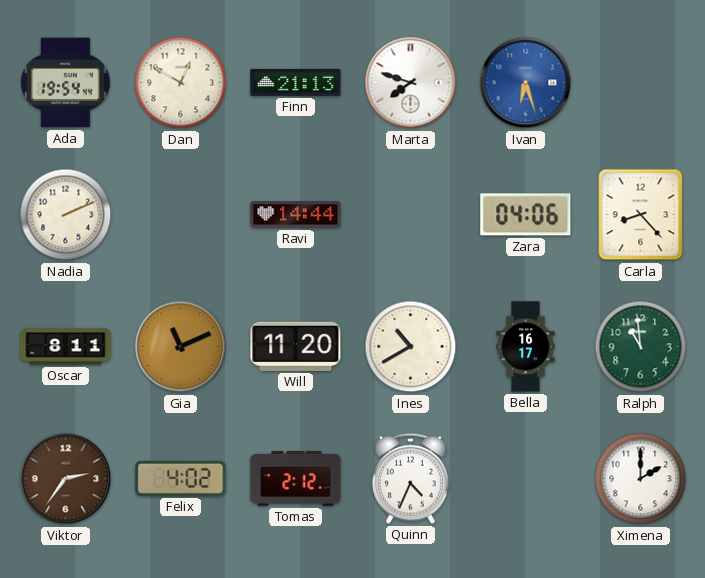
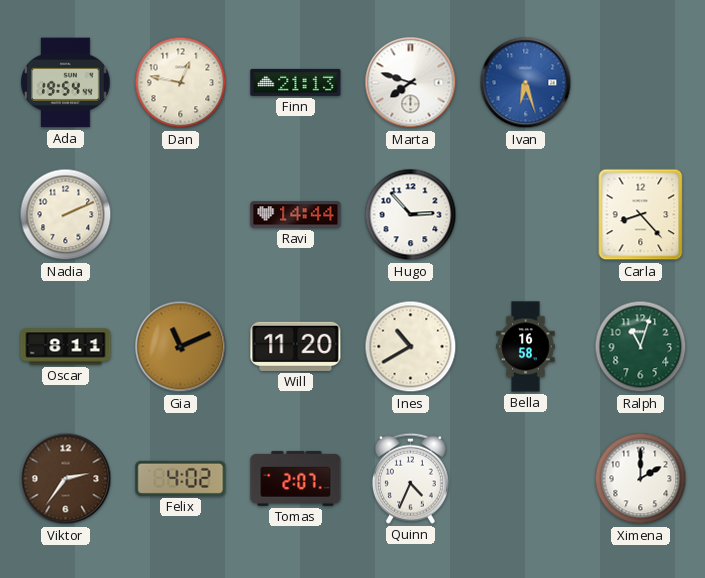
Dan: 12:50 -> 12:47
Hugo: none -> 2:53
Zara: 04:06 -> none
Bella: 16:17 -> 16:58
Ralph: 10:59 -> 11:03
Tomas: 2:12 -> 2:07
